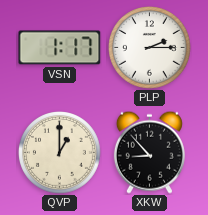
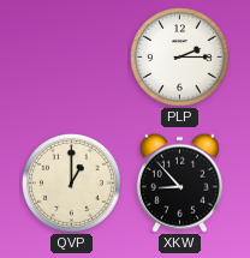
VSN: 1:17 -> none
